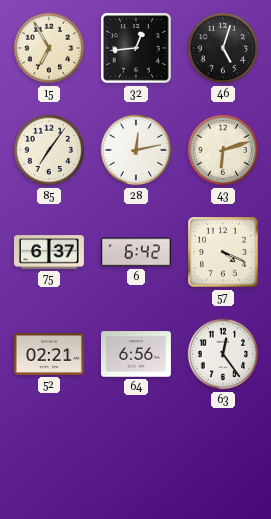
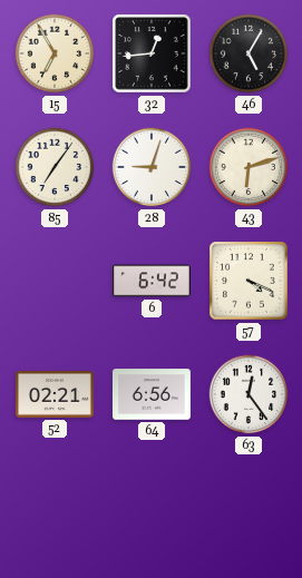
46: 5:03 -> 5:05
28: 12:13 -> 9:03
75: 6:37 -> none
